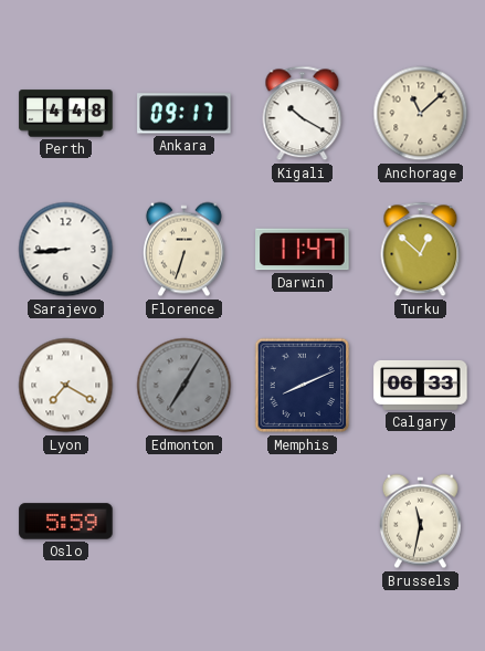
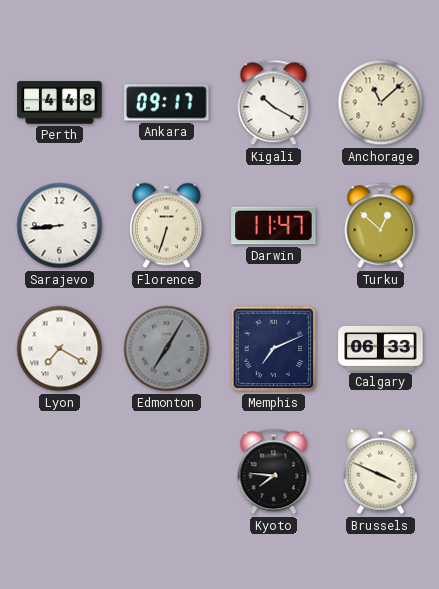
Memphis: 8:11 -> 7:11
Oslo: 5:59 -> none
Kyoto: none -> 7:46
Brussels: 11:32 -> 3:49
